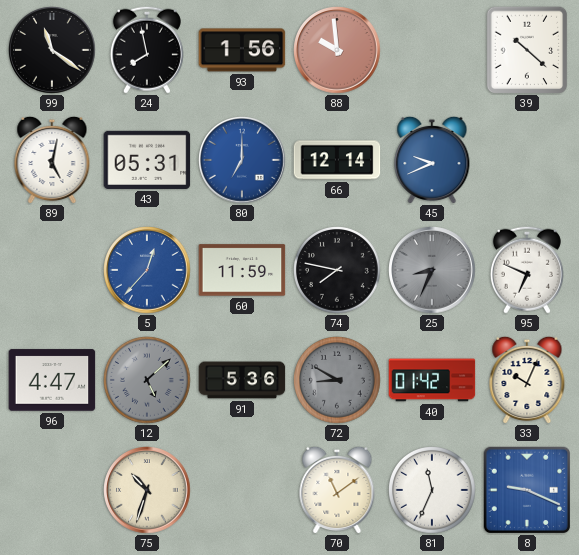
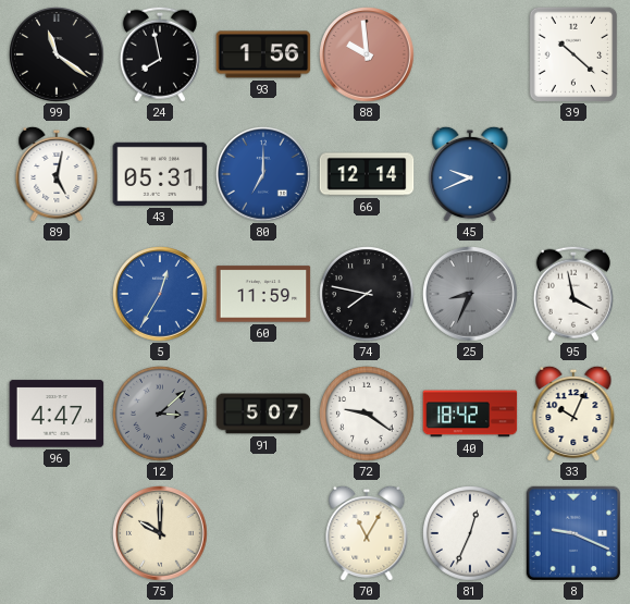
5: 12:37 -> 12:35
95: 6:49 -> 3:58
12: 5:08 -> 3:08
91: 5:36 -> 5:07
72: 8:50 -> 9:21
72 dial: grey -> white
40: 01:42 -> 18:42
75: 10:33 -> 10:00
70: 11:09 -> 11:05
81: 11:34 -> 12:34
